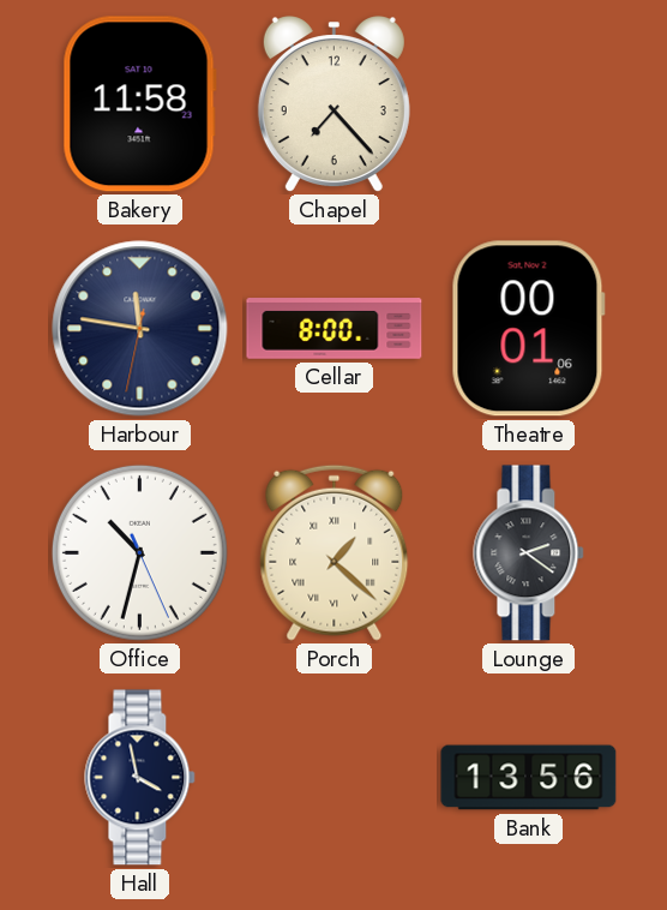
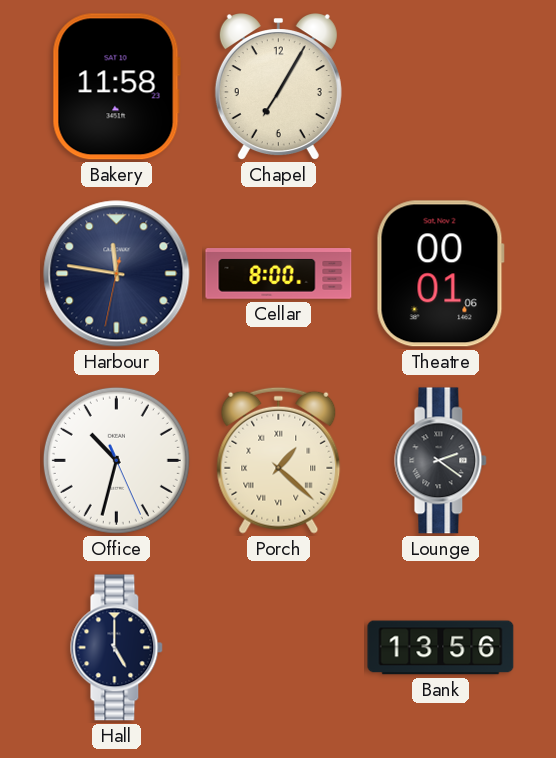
Chapel: 7:23 -> 7:05
Hall: 3:58 -> 5:00
